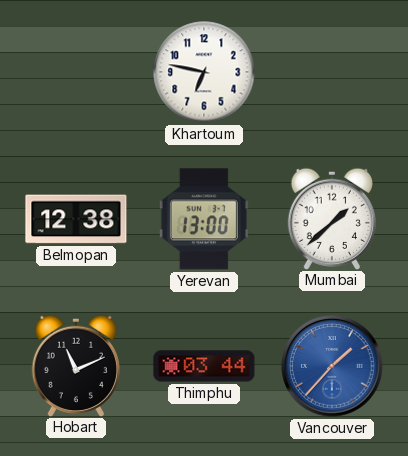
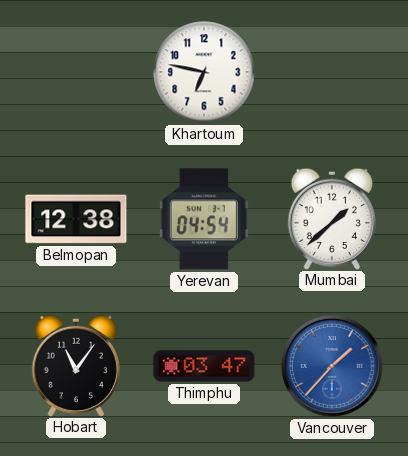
Yerevan: 13:00 -> 04:54
Hobart: 11:11 -> 11:06
Thimphu: 03:44 -> 03:47
